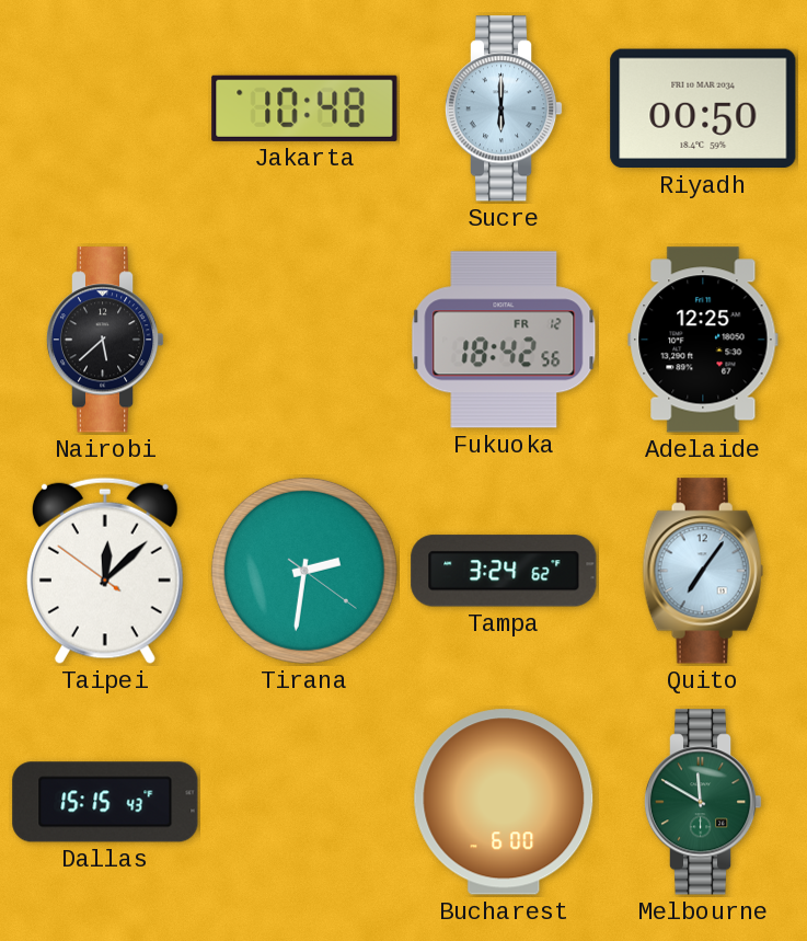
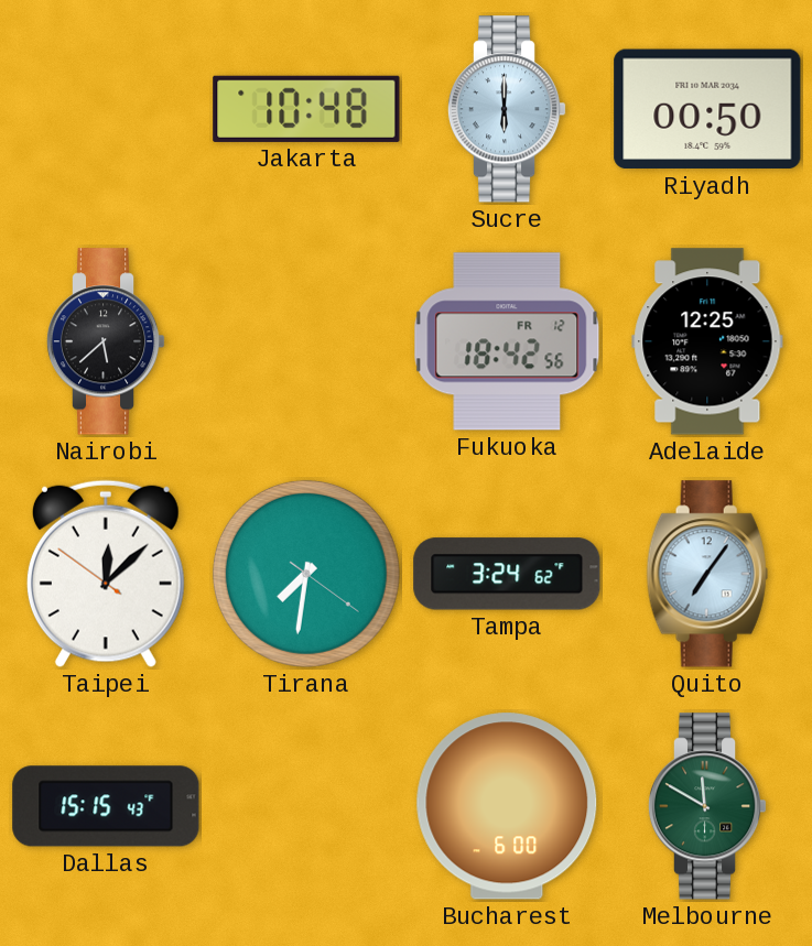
Tirana: 2:31 -> 7:31
